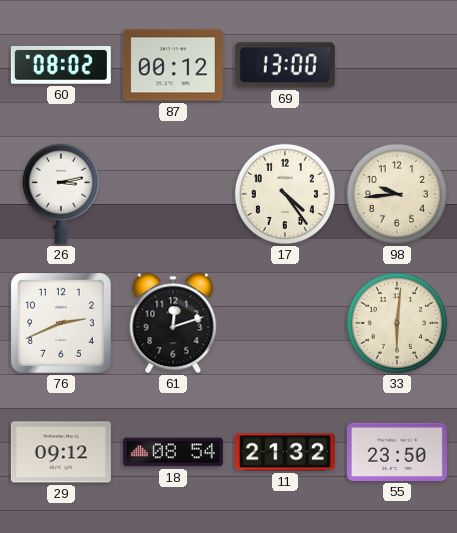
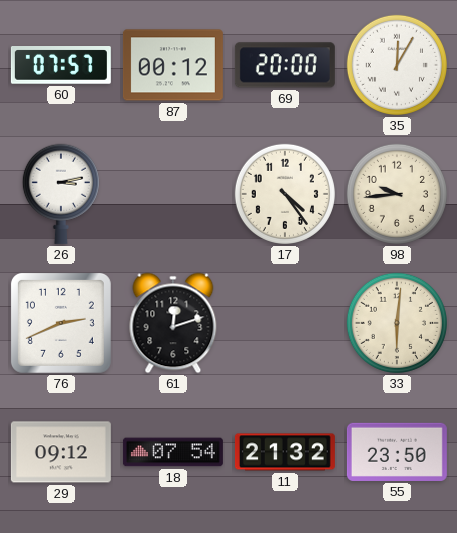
60: 08:02 -> 07:57
69: 13:00 -> 20:00
35: none -> 12:05
18: 08:54 -> 07:54
